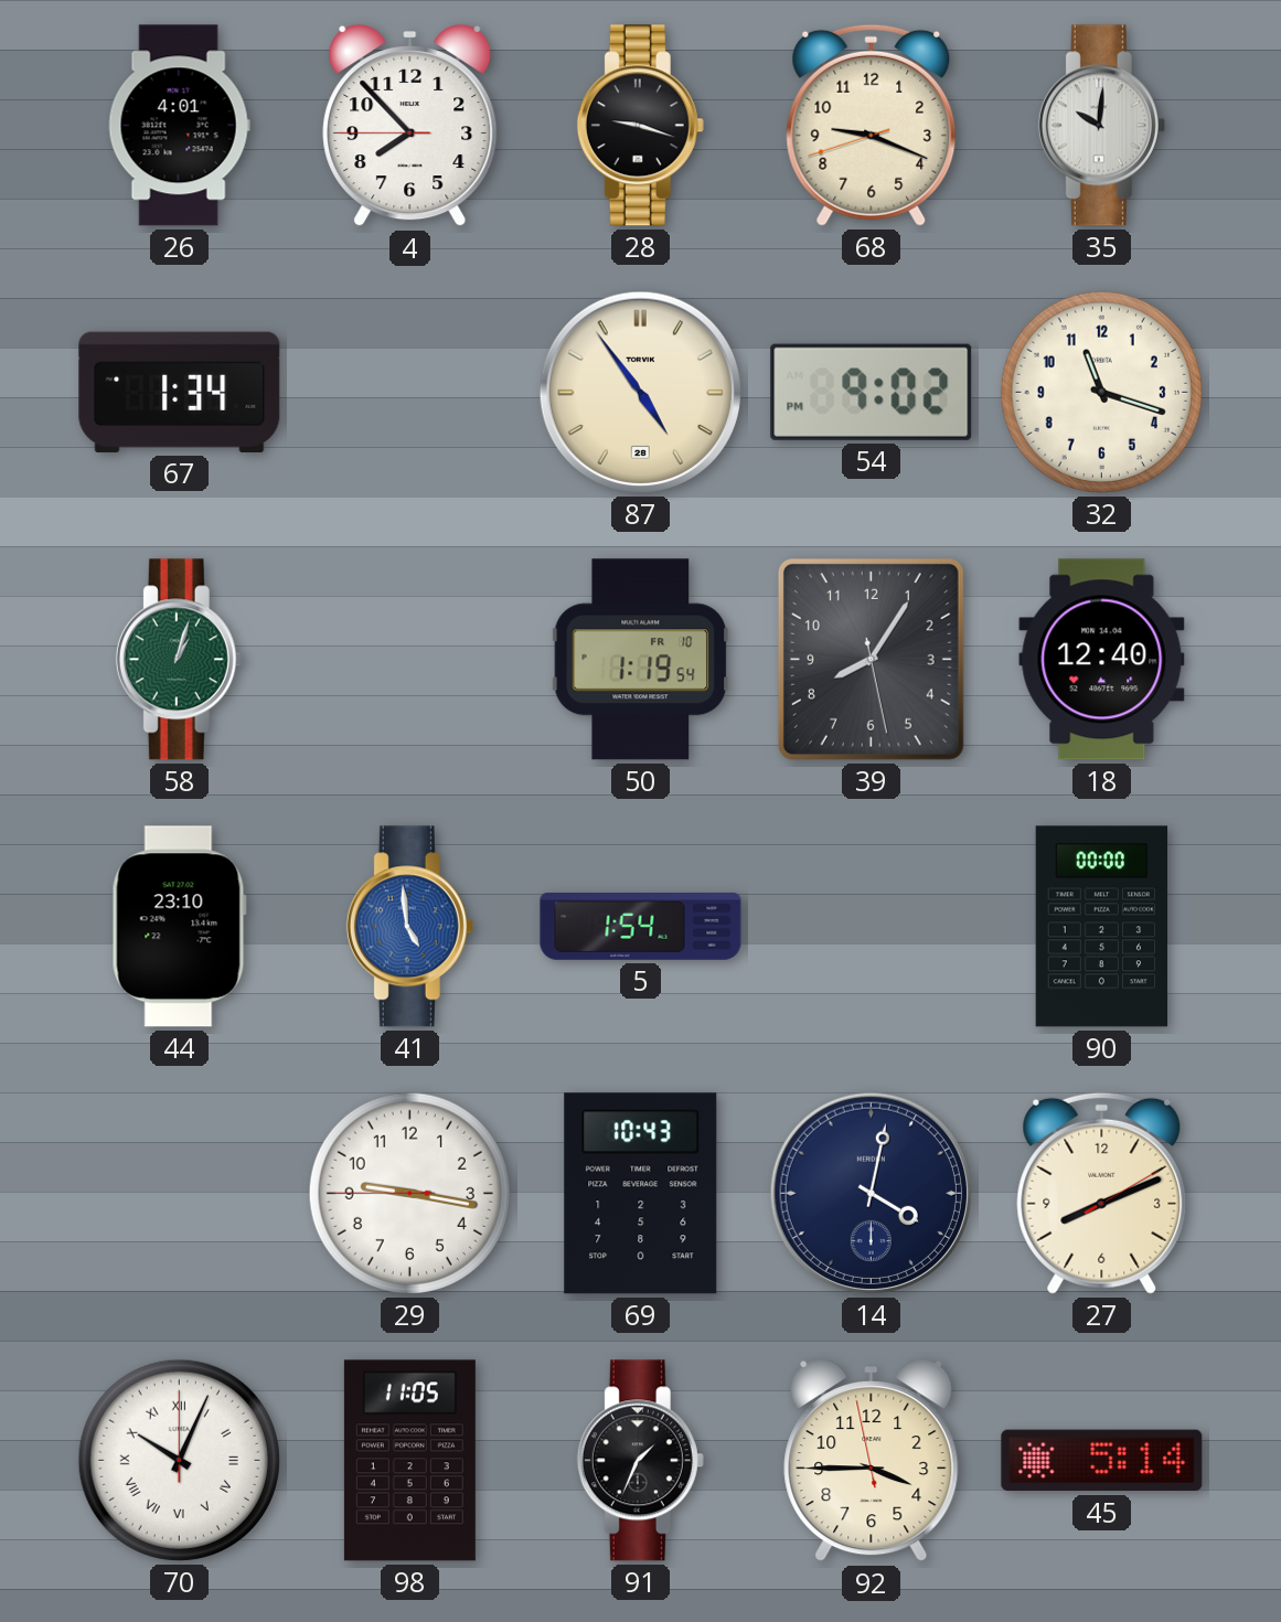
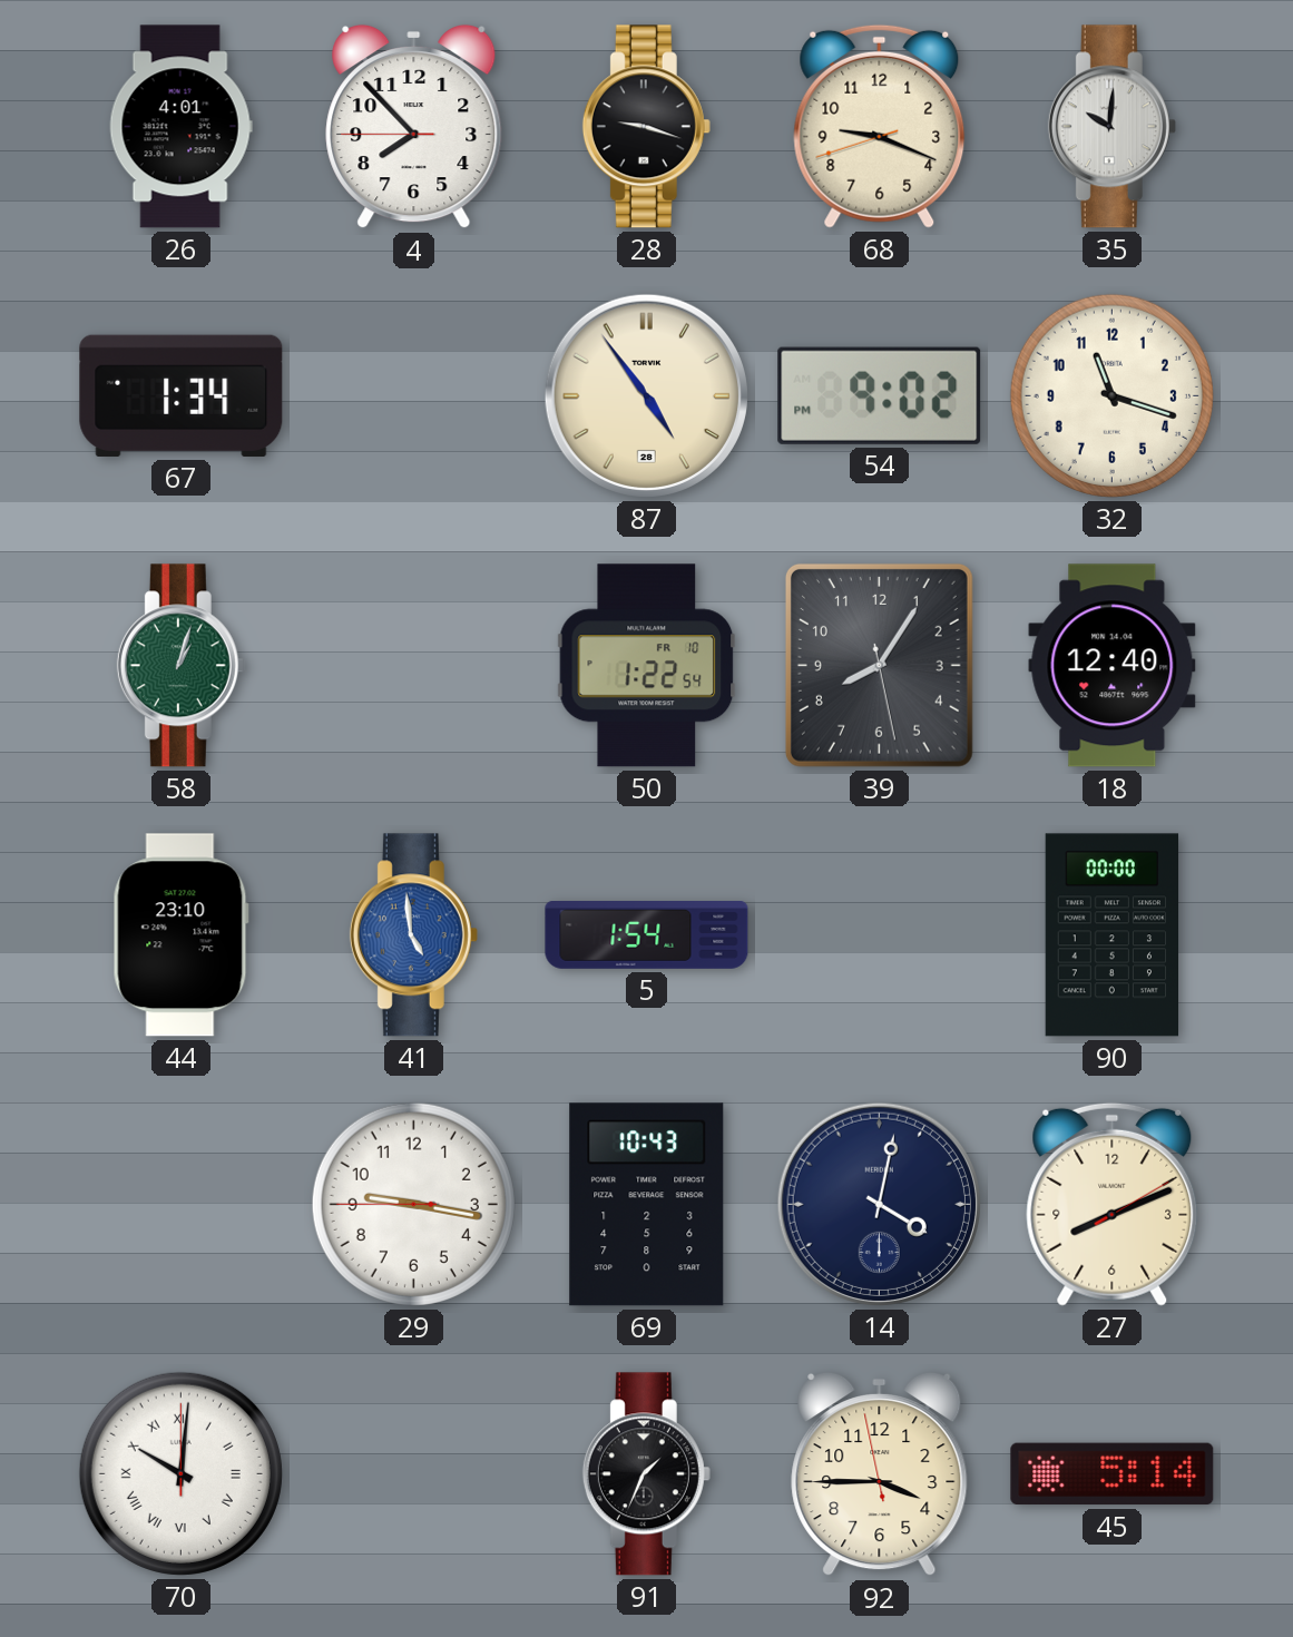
50: 1:19 -> 1:22
70: 10:04 -> 10:01
98: 11:05 -> none
